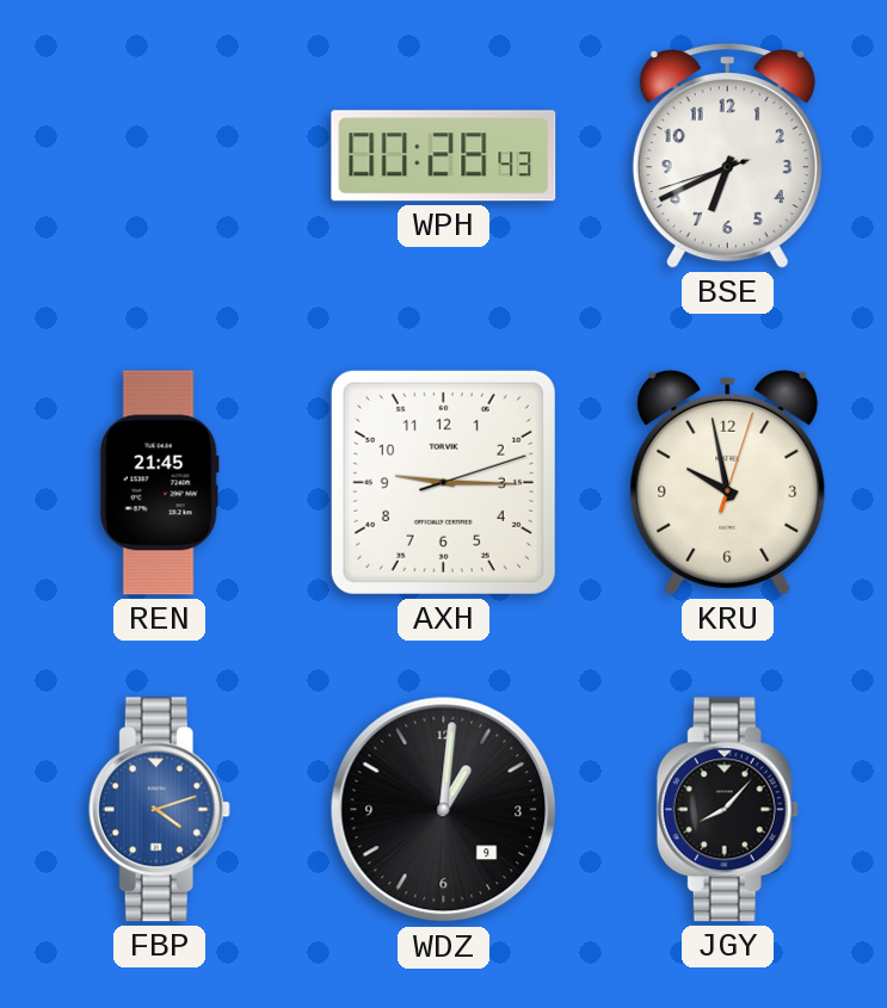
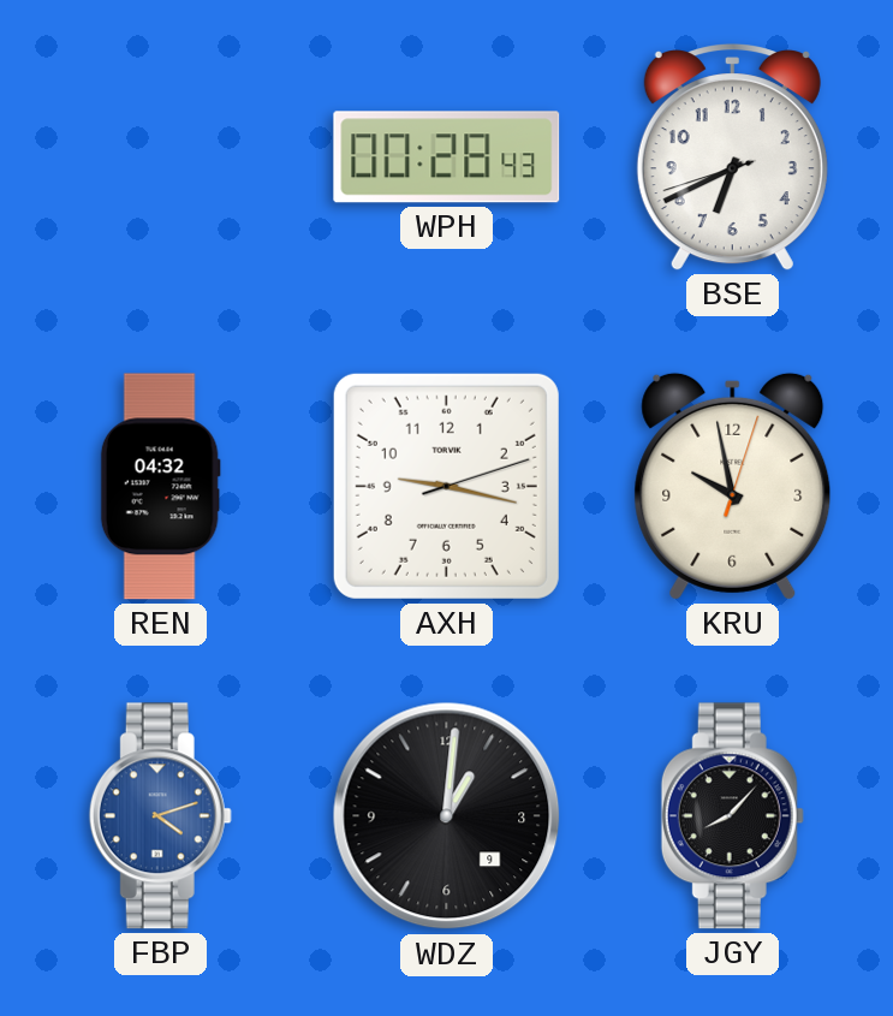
REN: 21:45 -> 04:32
AXH: 9:15 -> 9:17
